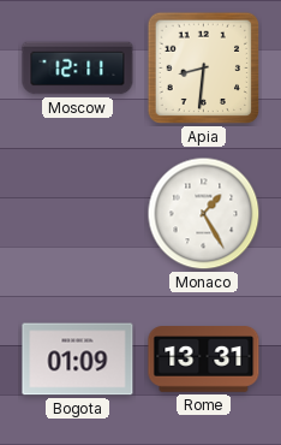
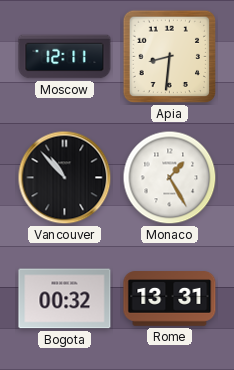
Vancouver: none -> 10:53
Bogota: 01:09 -> 00:32
